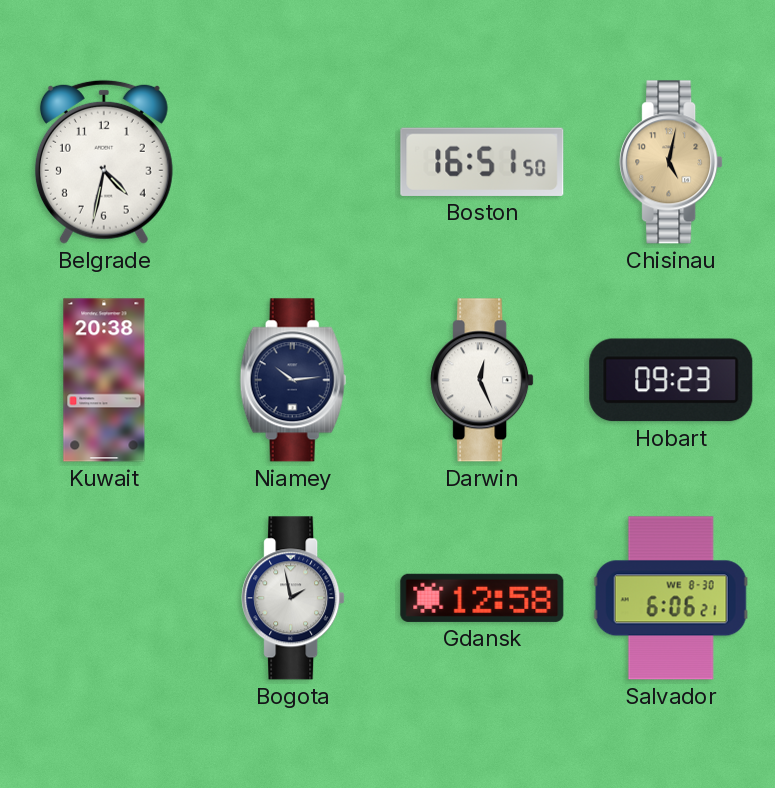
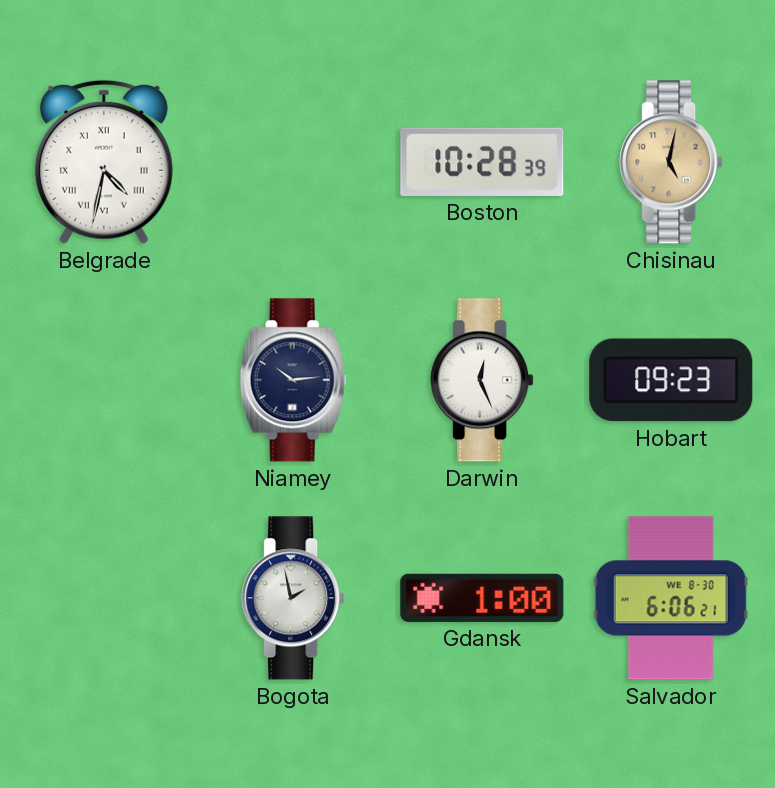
Belgrade numerals: Arabic -> Roman
Boston: 16:51 -> 10:28
Kuwait: 20:38 -> none
Gdansk: 12:58 -> 1:00
